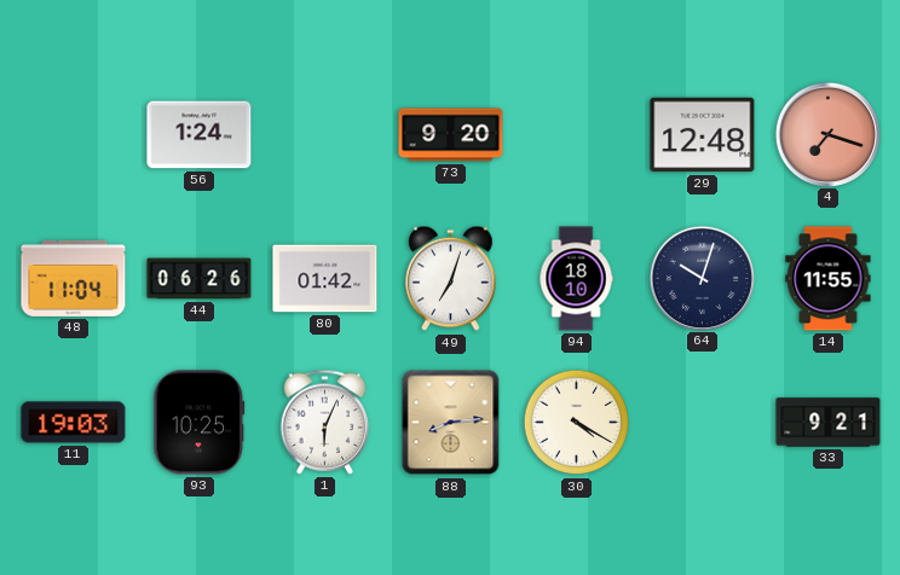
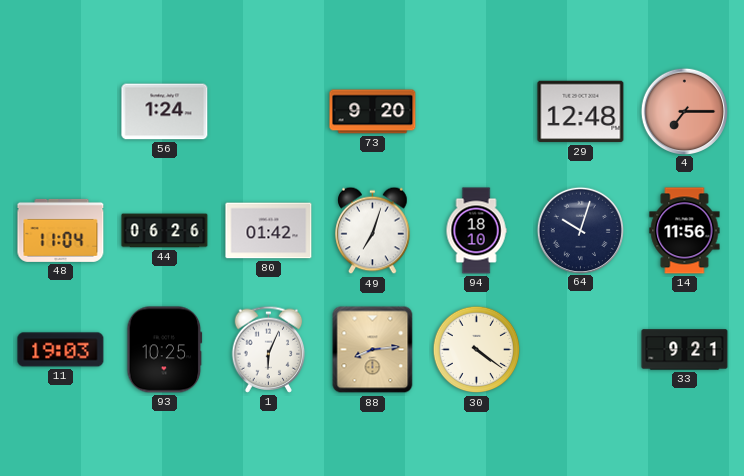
4: 7:18 -> 7:15
14: 11:55 -> 11:56
30: 4:20 -> 4:21
